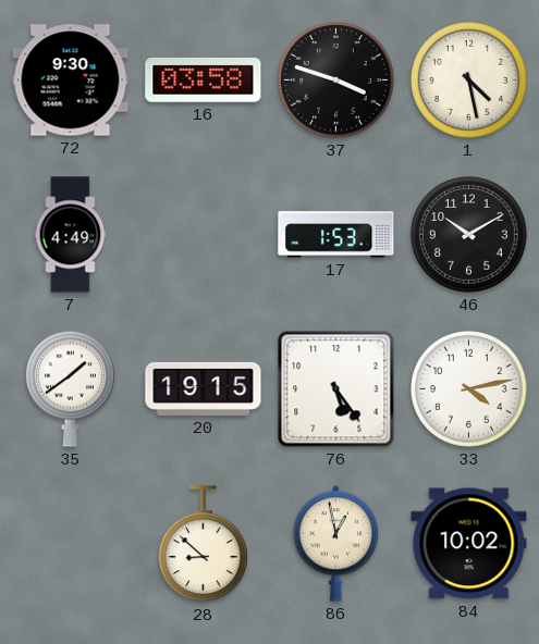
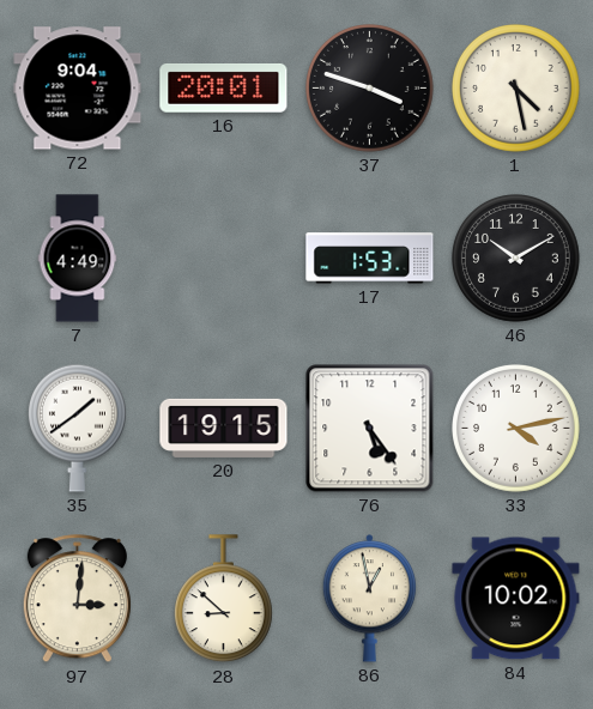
72: 9:30 -> 9:04
16: 03:58 -> 20:01
97: none -> 3:01
